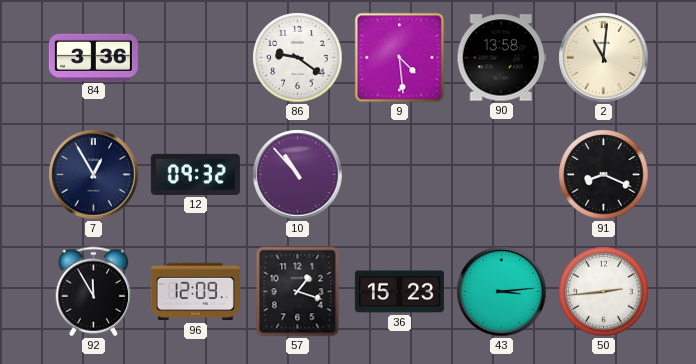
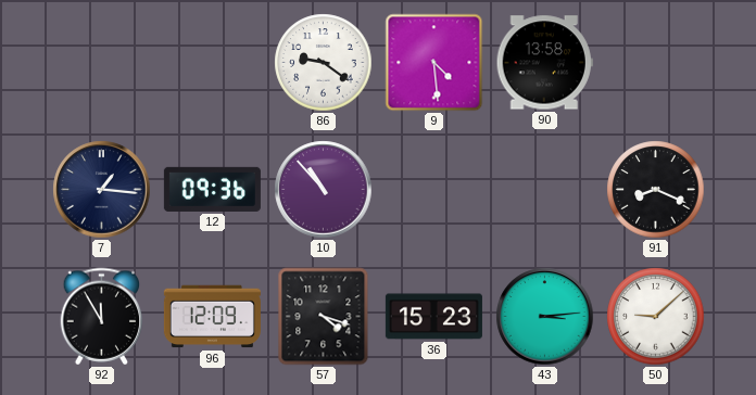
84: 3:36 -> none
2: 11:01 -> none
7: 12:55 -> 1:16
12: 09:32 -> 09:36
57: 1:18 -> 4:18
50: 2:44 -> 9:08
